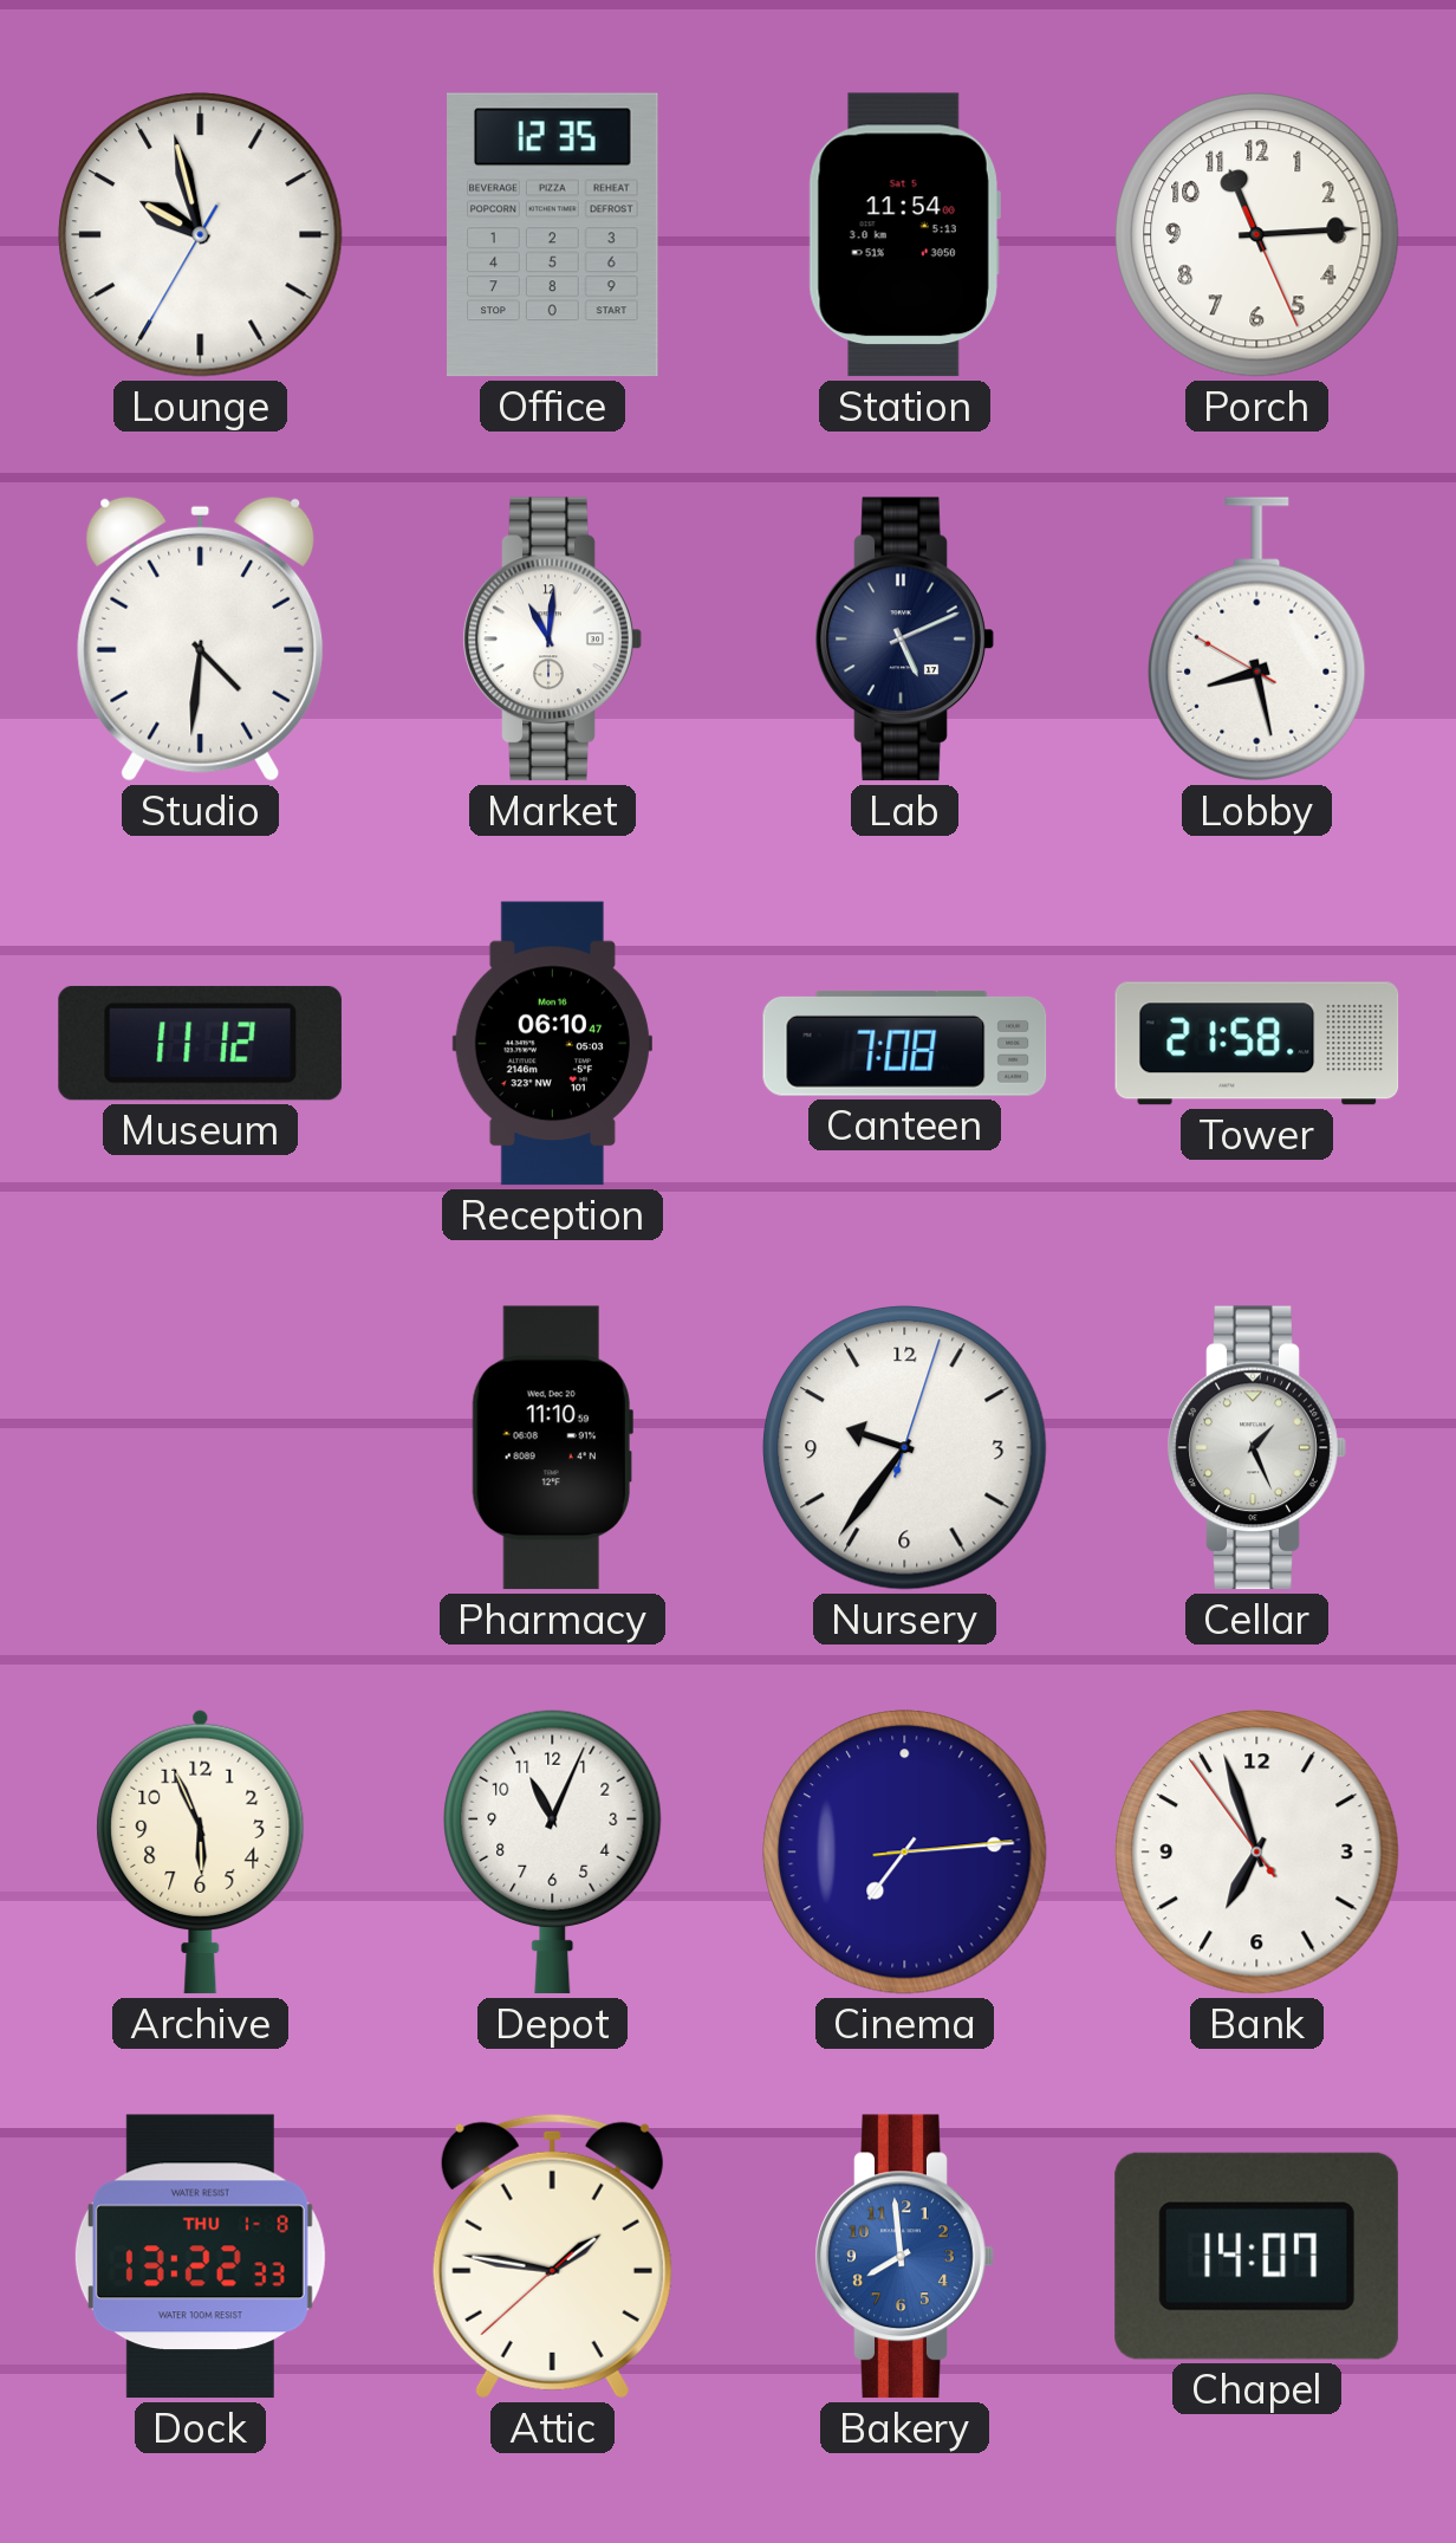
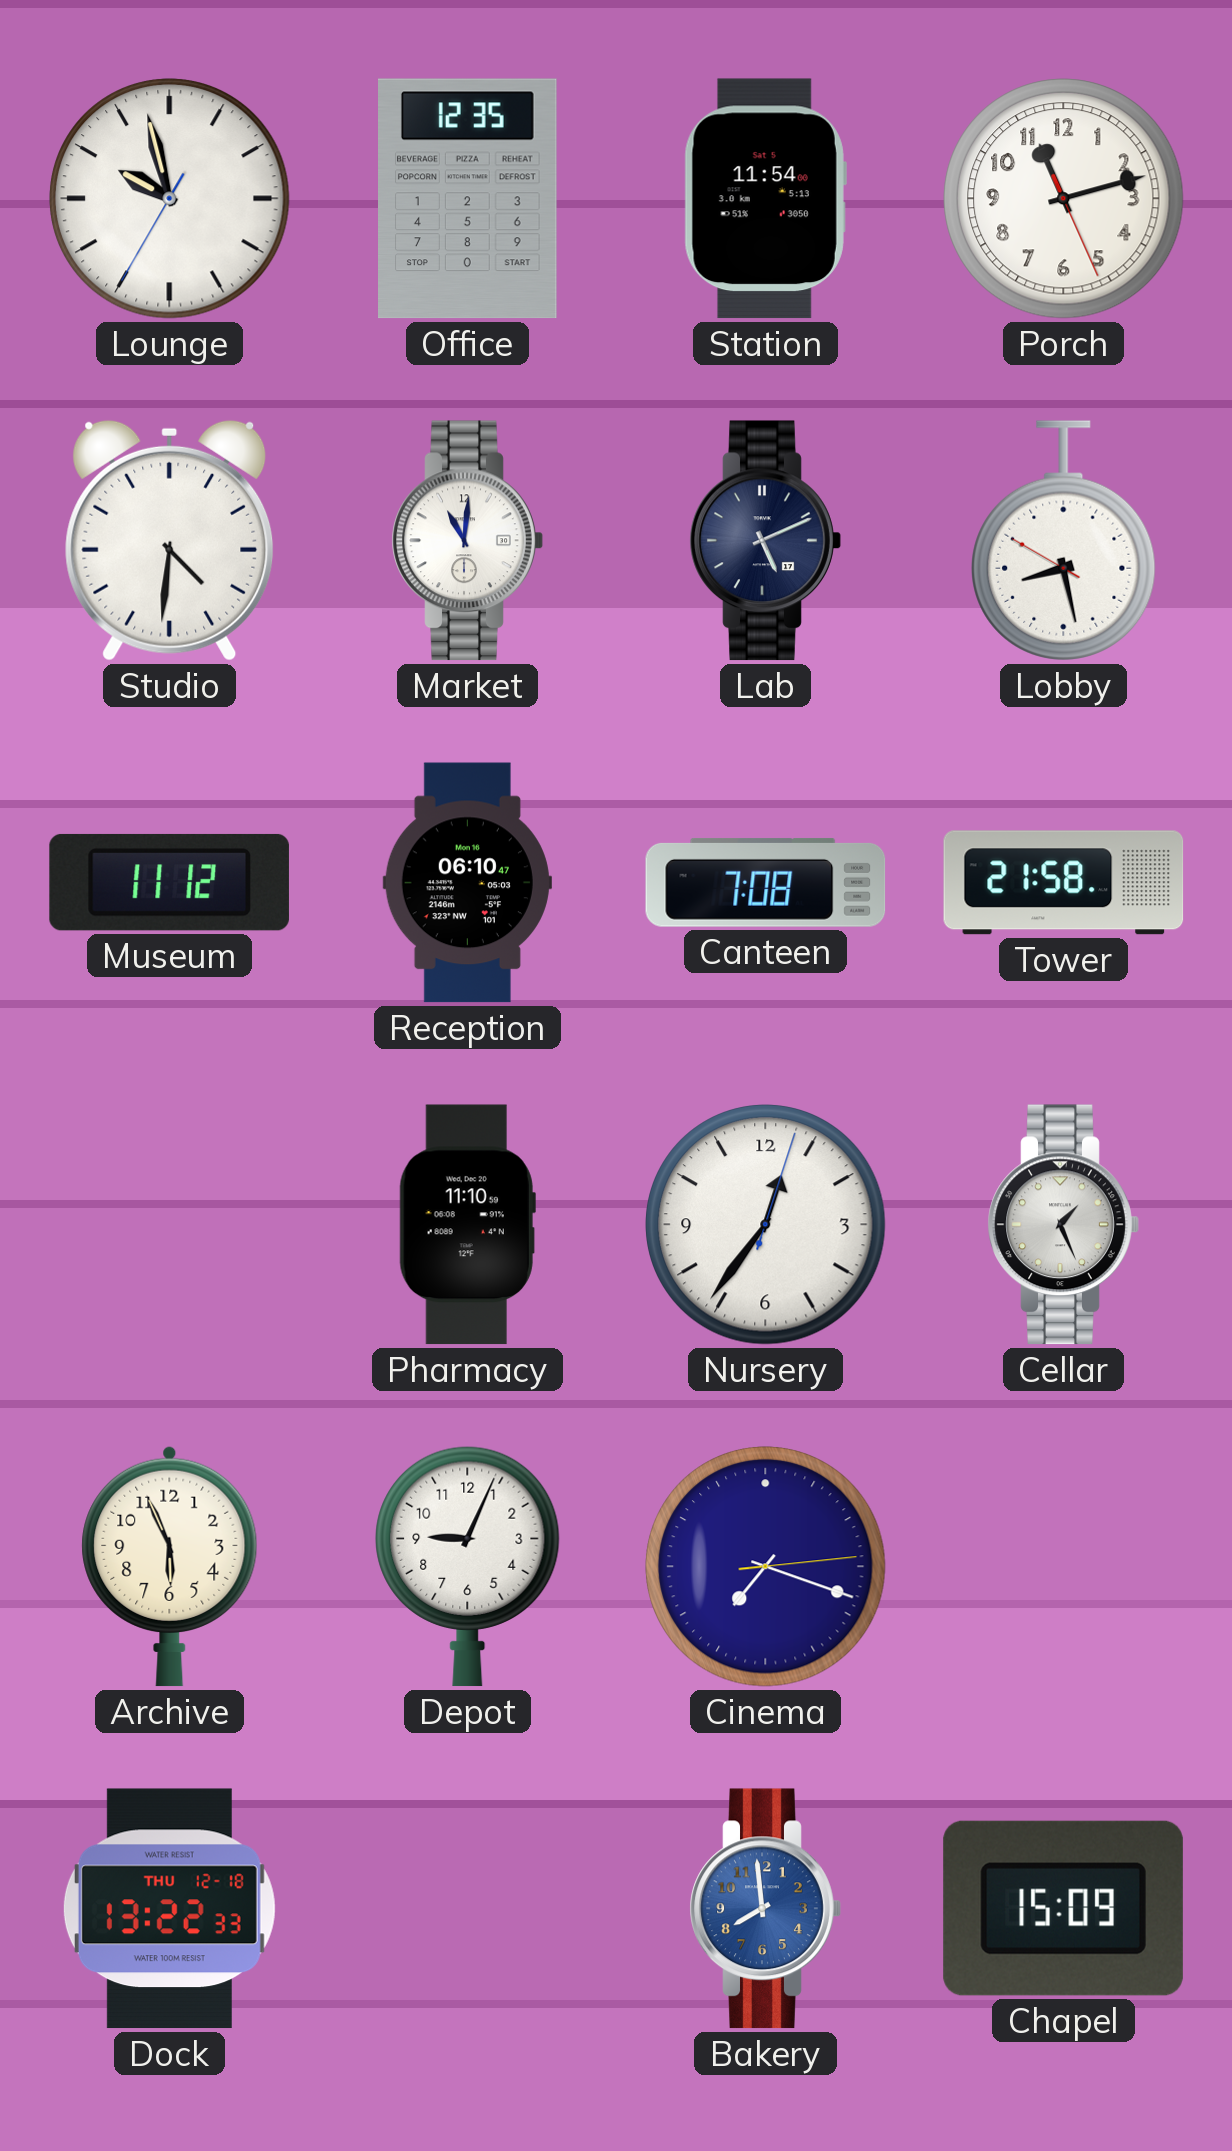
Porch: 11:14 -> 11:12
Nursery: 9:36 -> 12:36
Depot: 11:04 -> 9:04
Cinema: 7:14 -> 7:18
Bank: 6:56 -> none
Dock date: THU 1-8 -> THU 12-18
Attic: 1:46 -> none
Chapel: 14:07 -> 15:09
